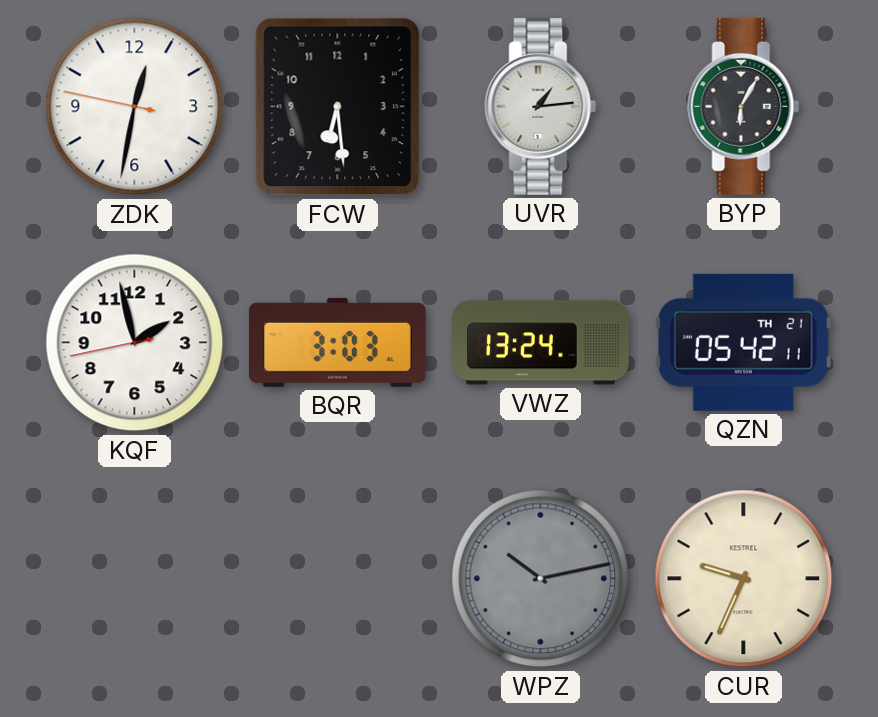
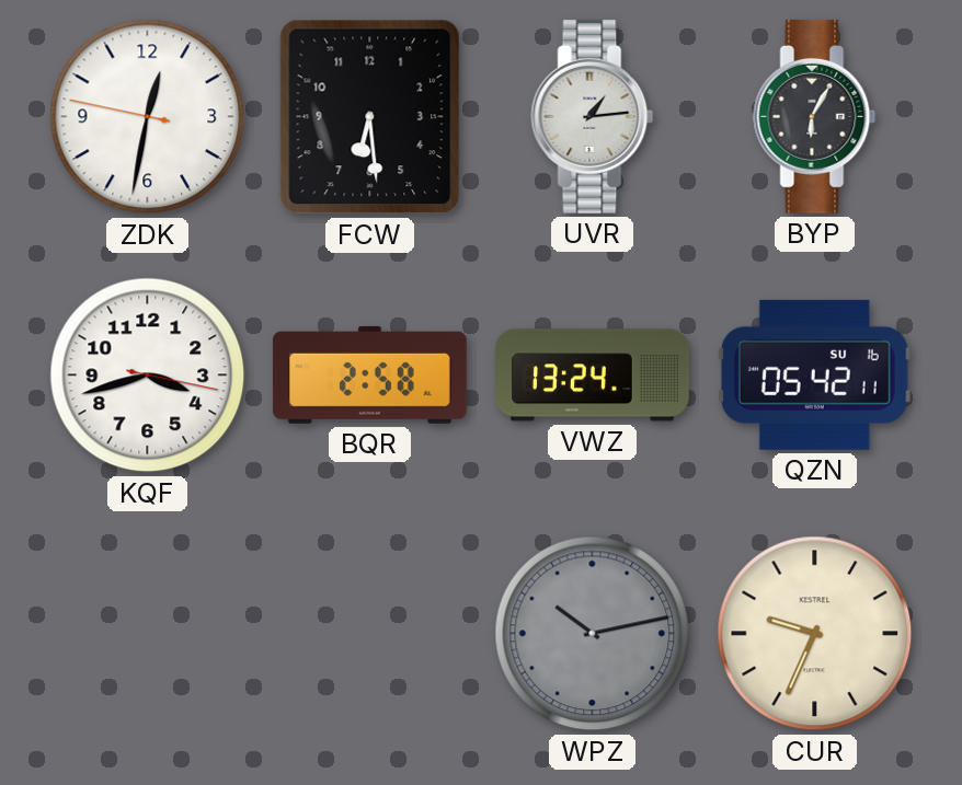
KQF: 1:57 -> 3:42
BQR: 3:03 -> 2:58
QZN date: TH 21 -> SU 16
